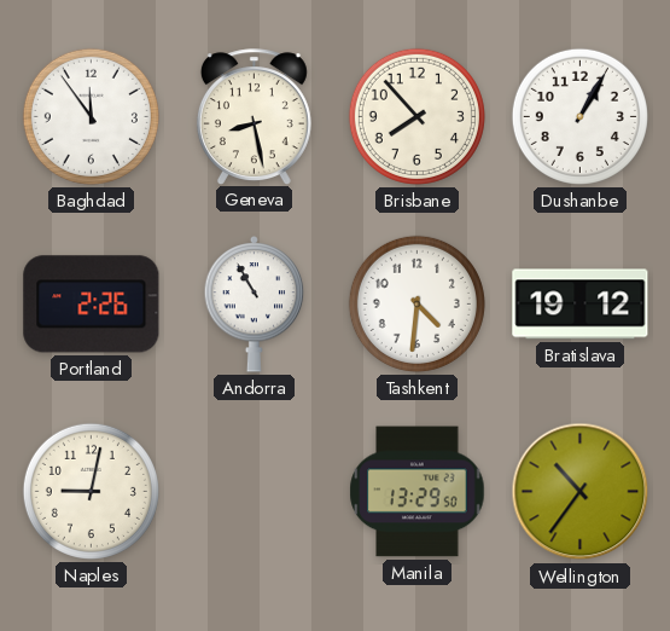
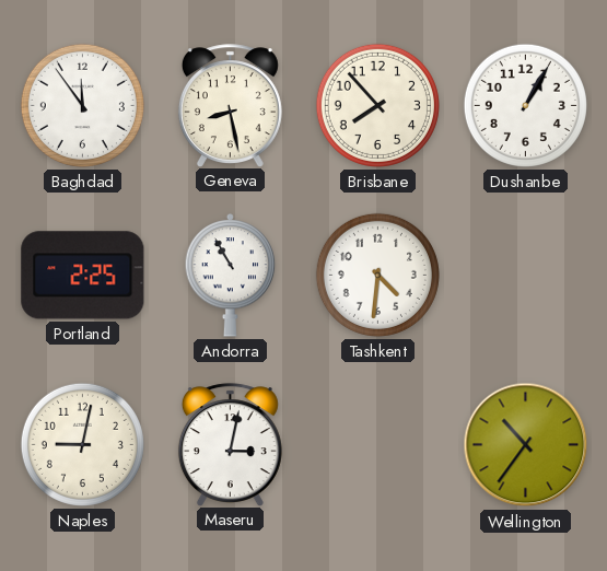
Portland: 2:26 -> 2:25
Bratislava: 19:12 -> none
Maseru: none -> 3:02
Manila: 13:29 -> none
